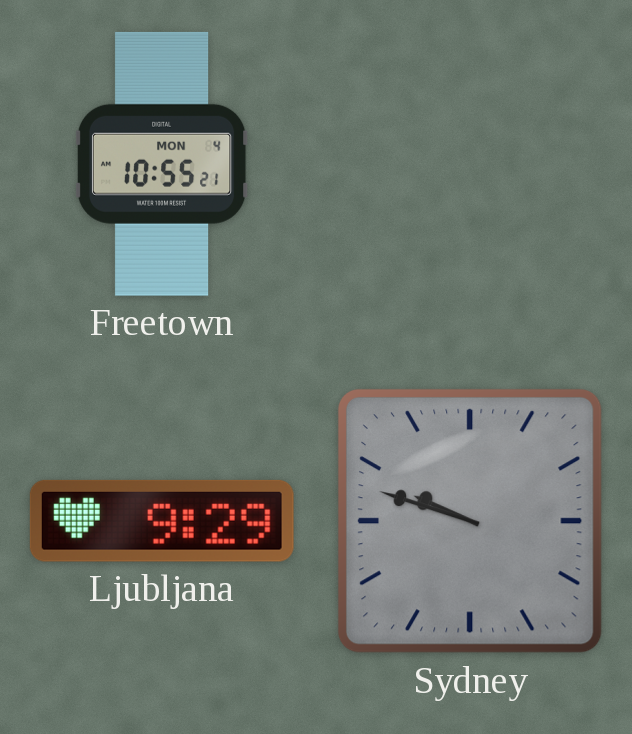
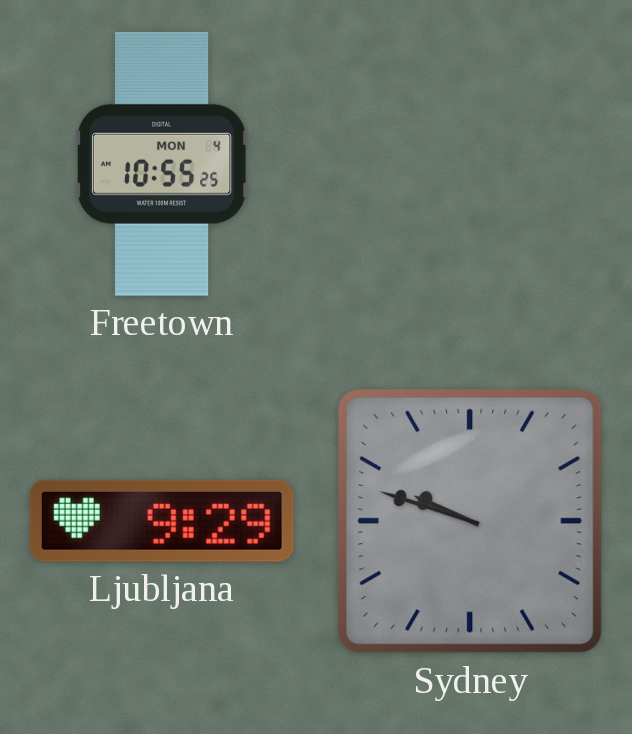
Freetown: 10:55:21 -> 10:55:25
